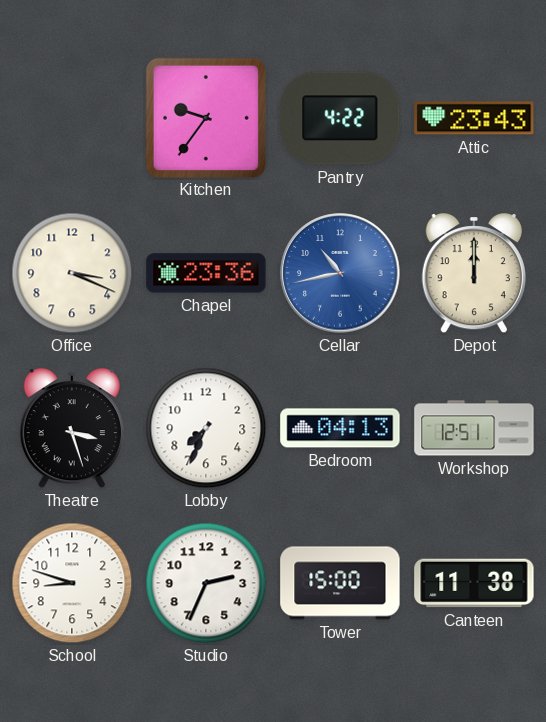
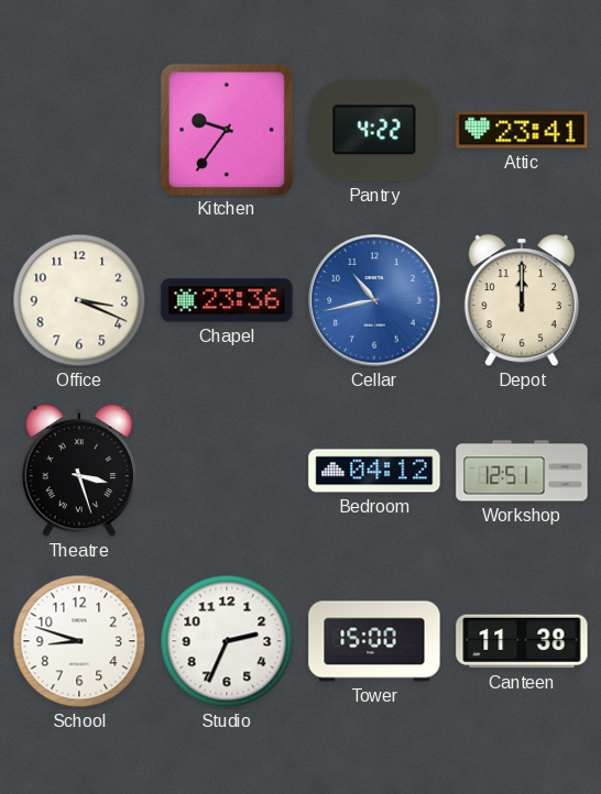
Attic: 23:43 -> 23:41
Lobby: 7:34 -> none
Bedroom: 04:13 -> 04:12
